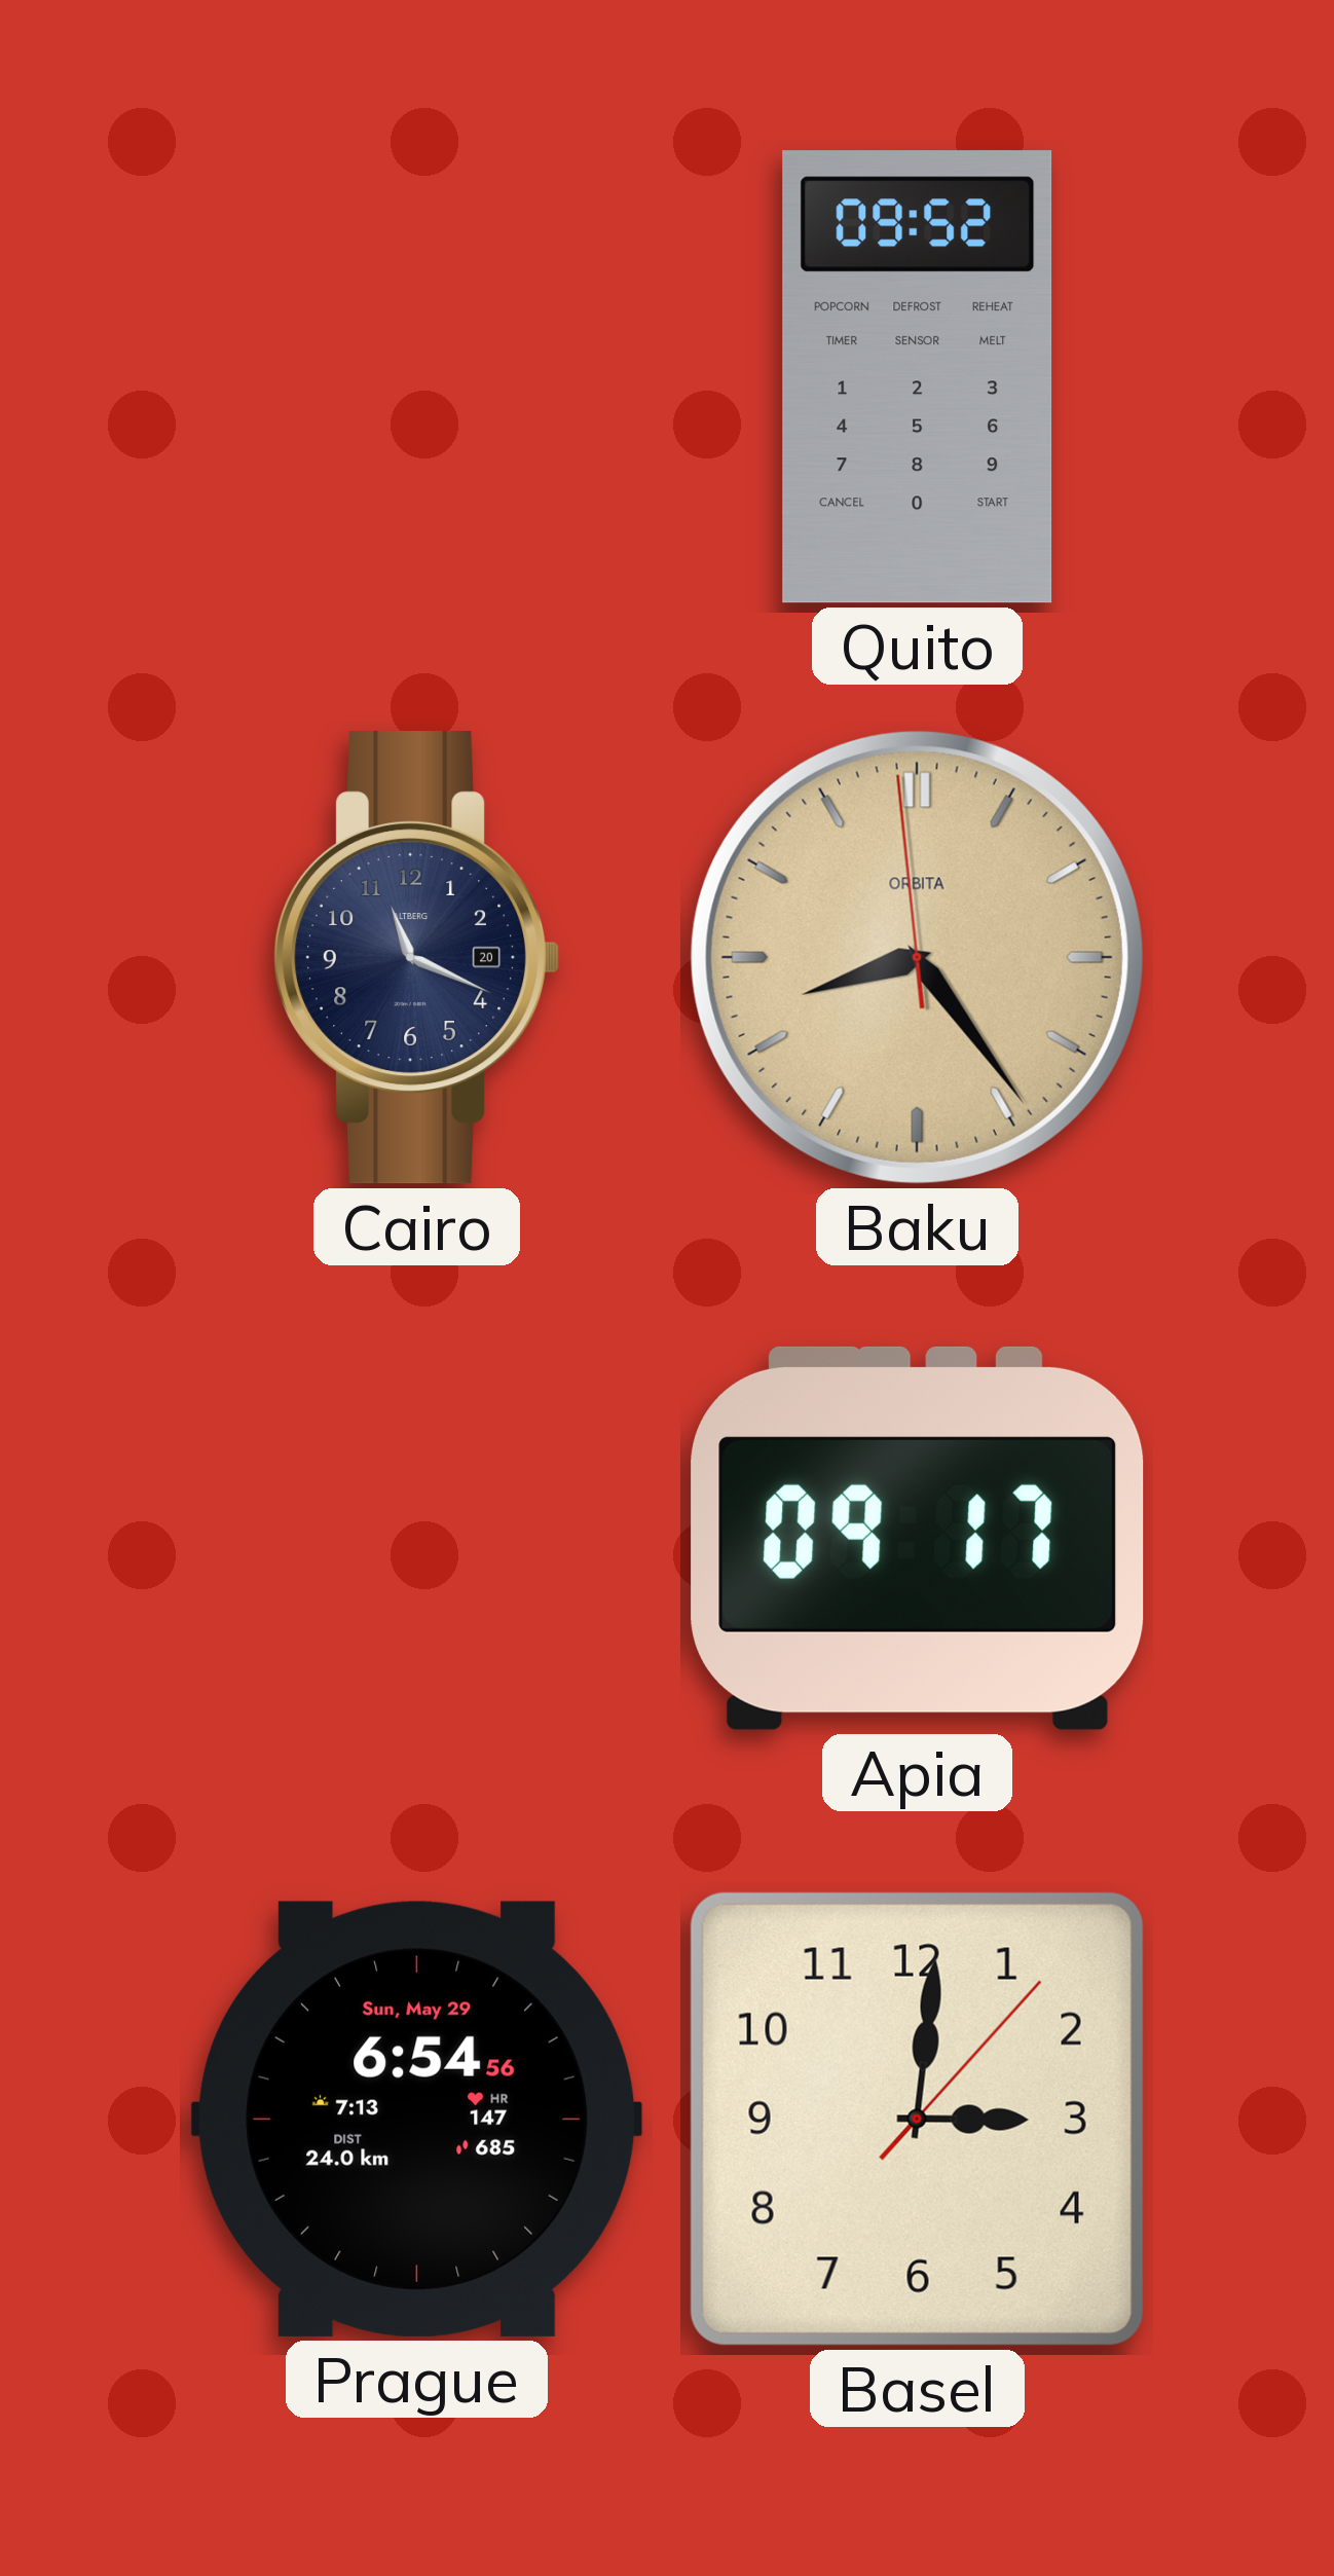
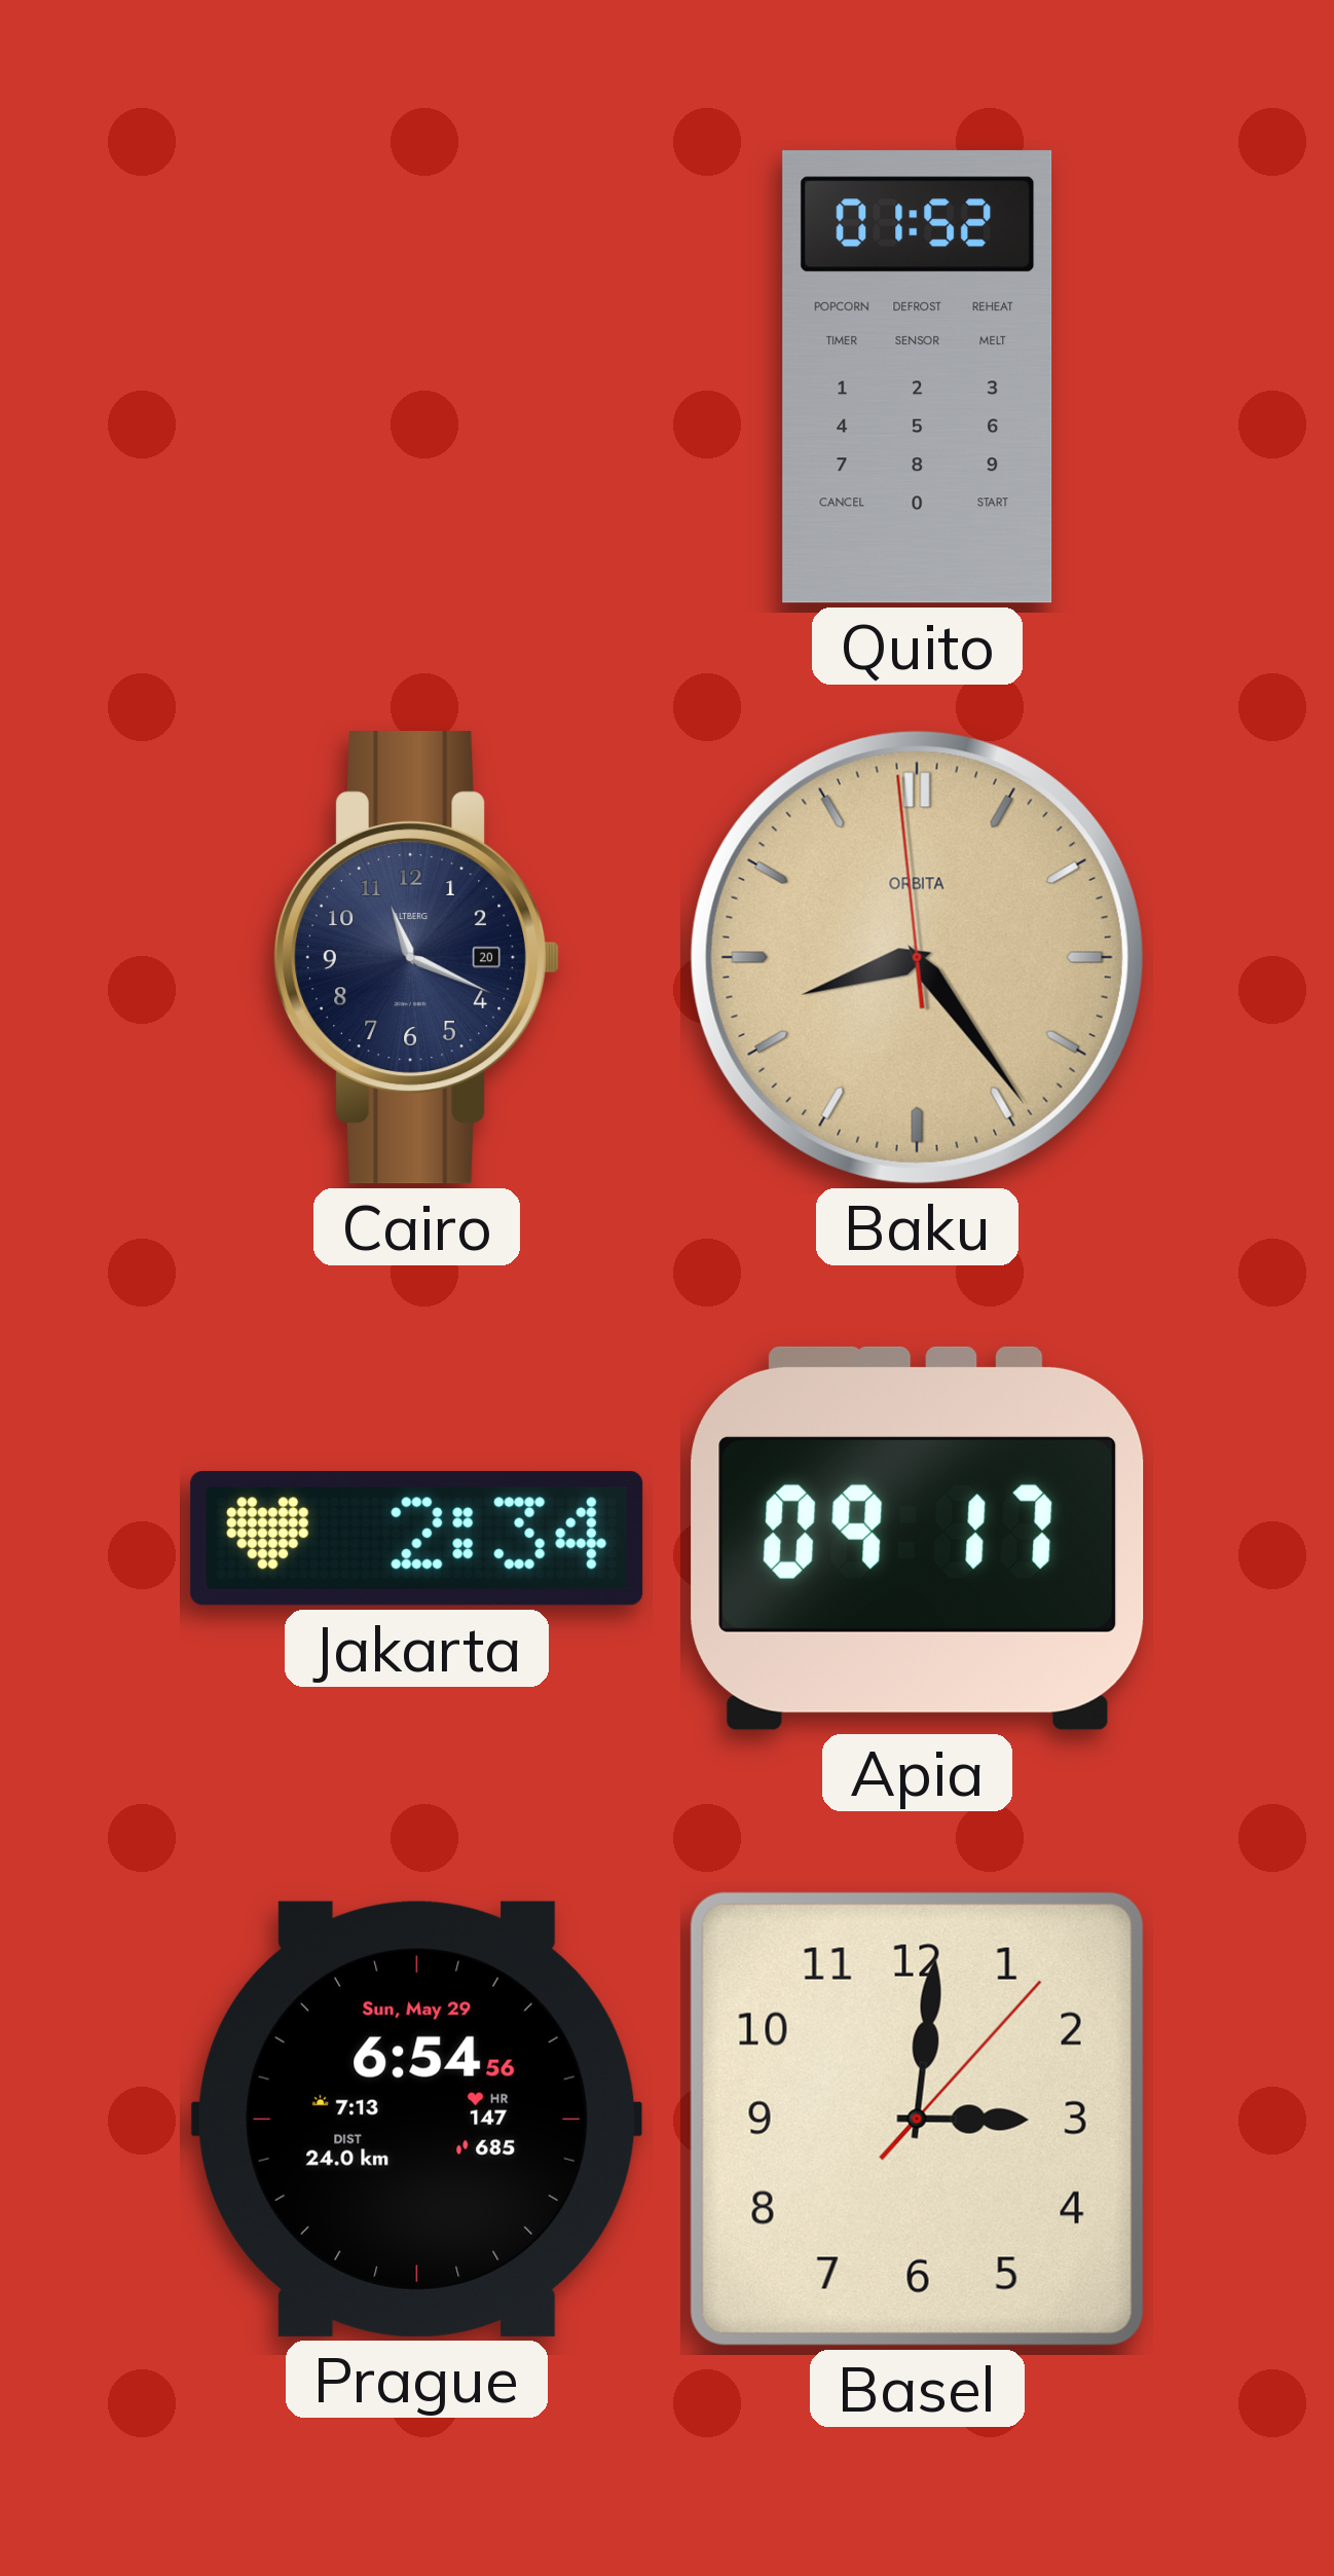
Quito: 09:52 -> 01:52
Jakarta: none -> 2:34
